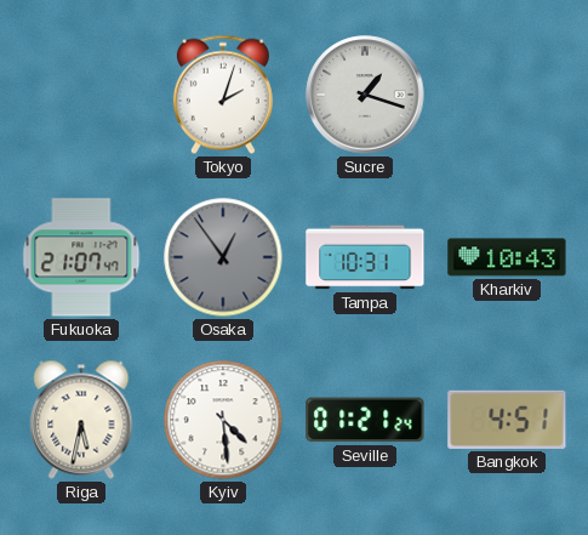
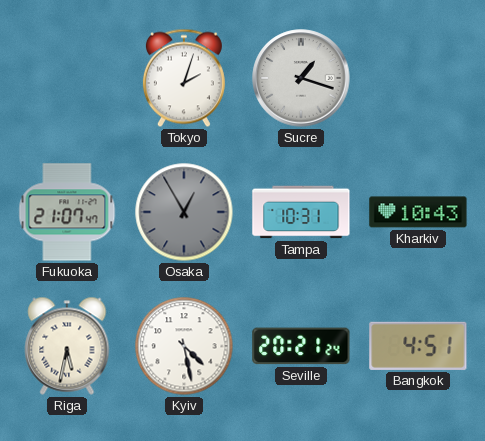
Osaka: 12:54 -> 12:55
Kyiv: 4:29 -> 4:28
Seville: 01:21 -> 20:21
